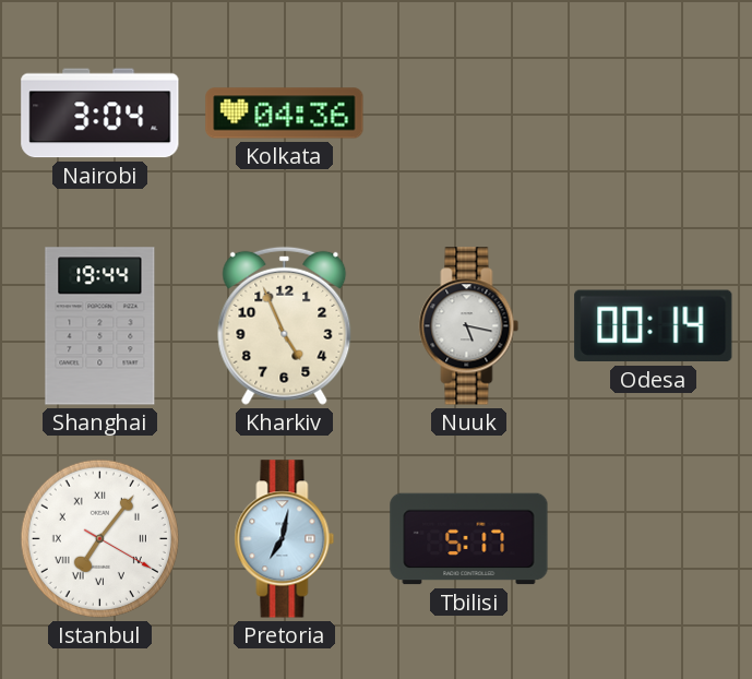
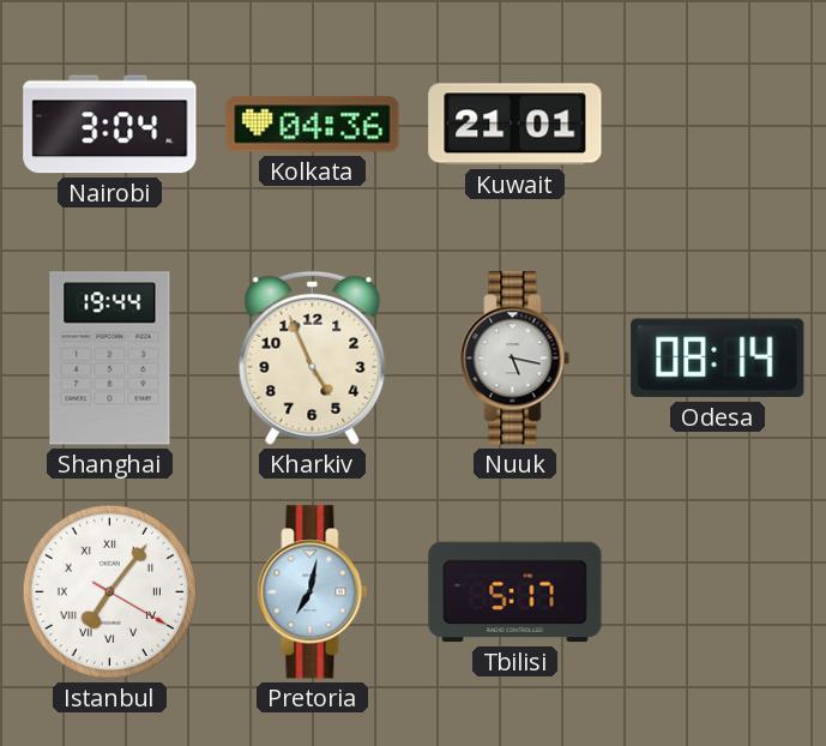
Kuwait: none -> 21:01
Odesa: 00:14 -> 08:14
